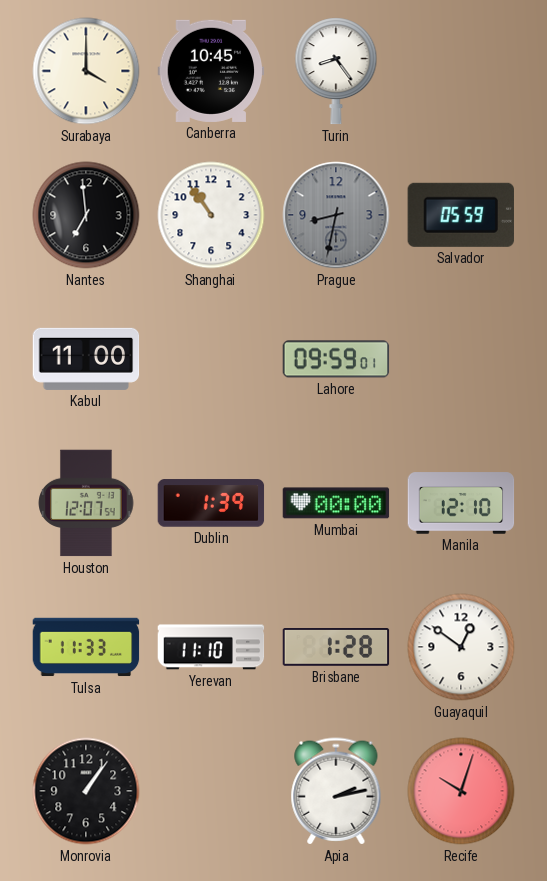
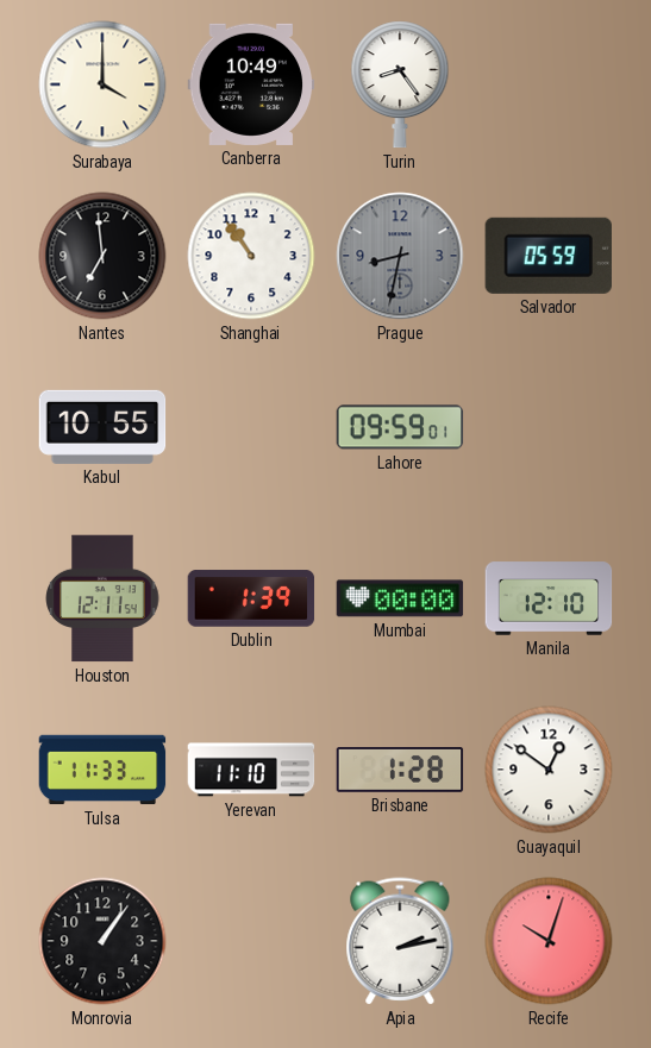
Canberra: 10:45 -> 10:49
Kabul: 11:00 -> 10:55
Houston: 12:07 -> 12:11
